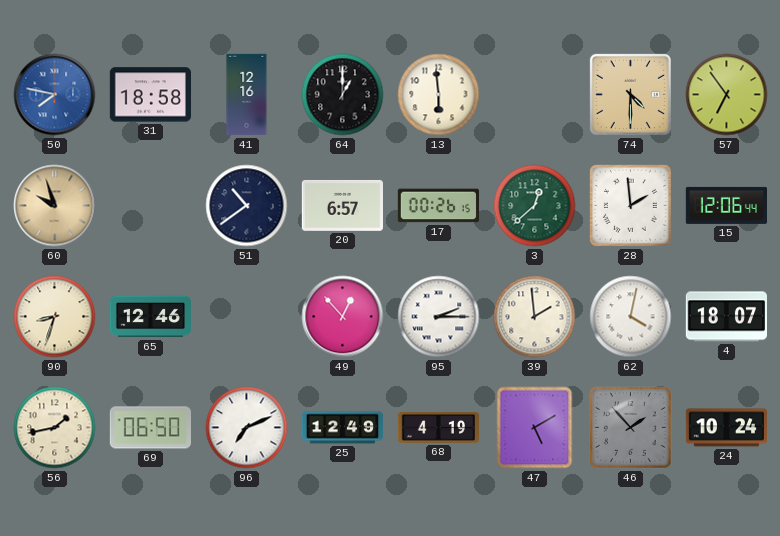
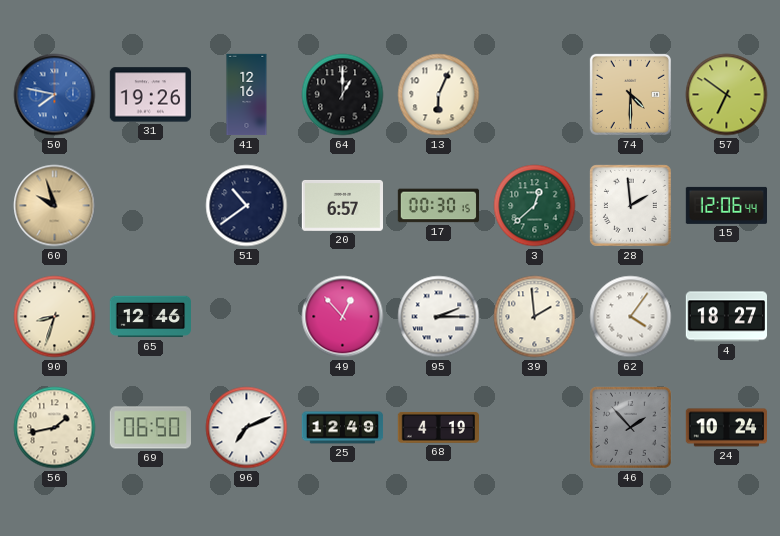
31: 18:58 -> 19:26
13: 5:59 -> 6:04
57: 6:54 -> 6:51
17: 00:26 -> 00:30
62: 4:02 -> 4:06
4: 18:07 -> 18:27
47: 5:10 -> none
